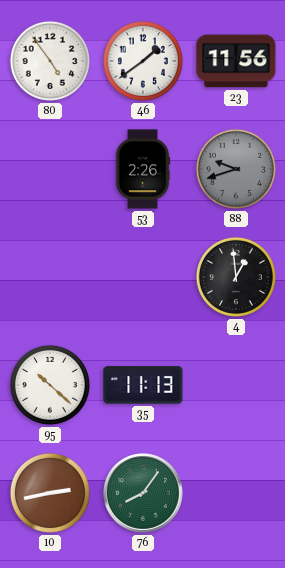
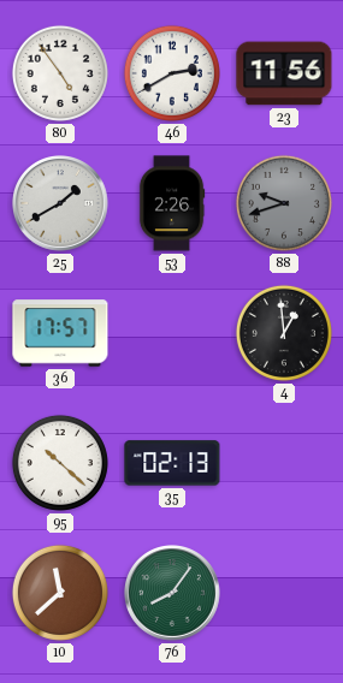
46: 1:39 -> 2:40
25: none -> 1:40
36: none -> 17:57
35: 11:13 -> 02:13
10: 2:43 -> 11:38
